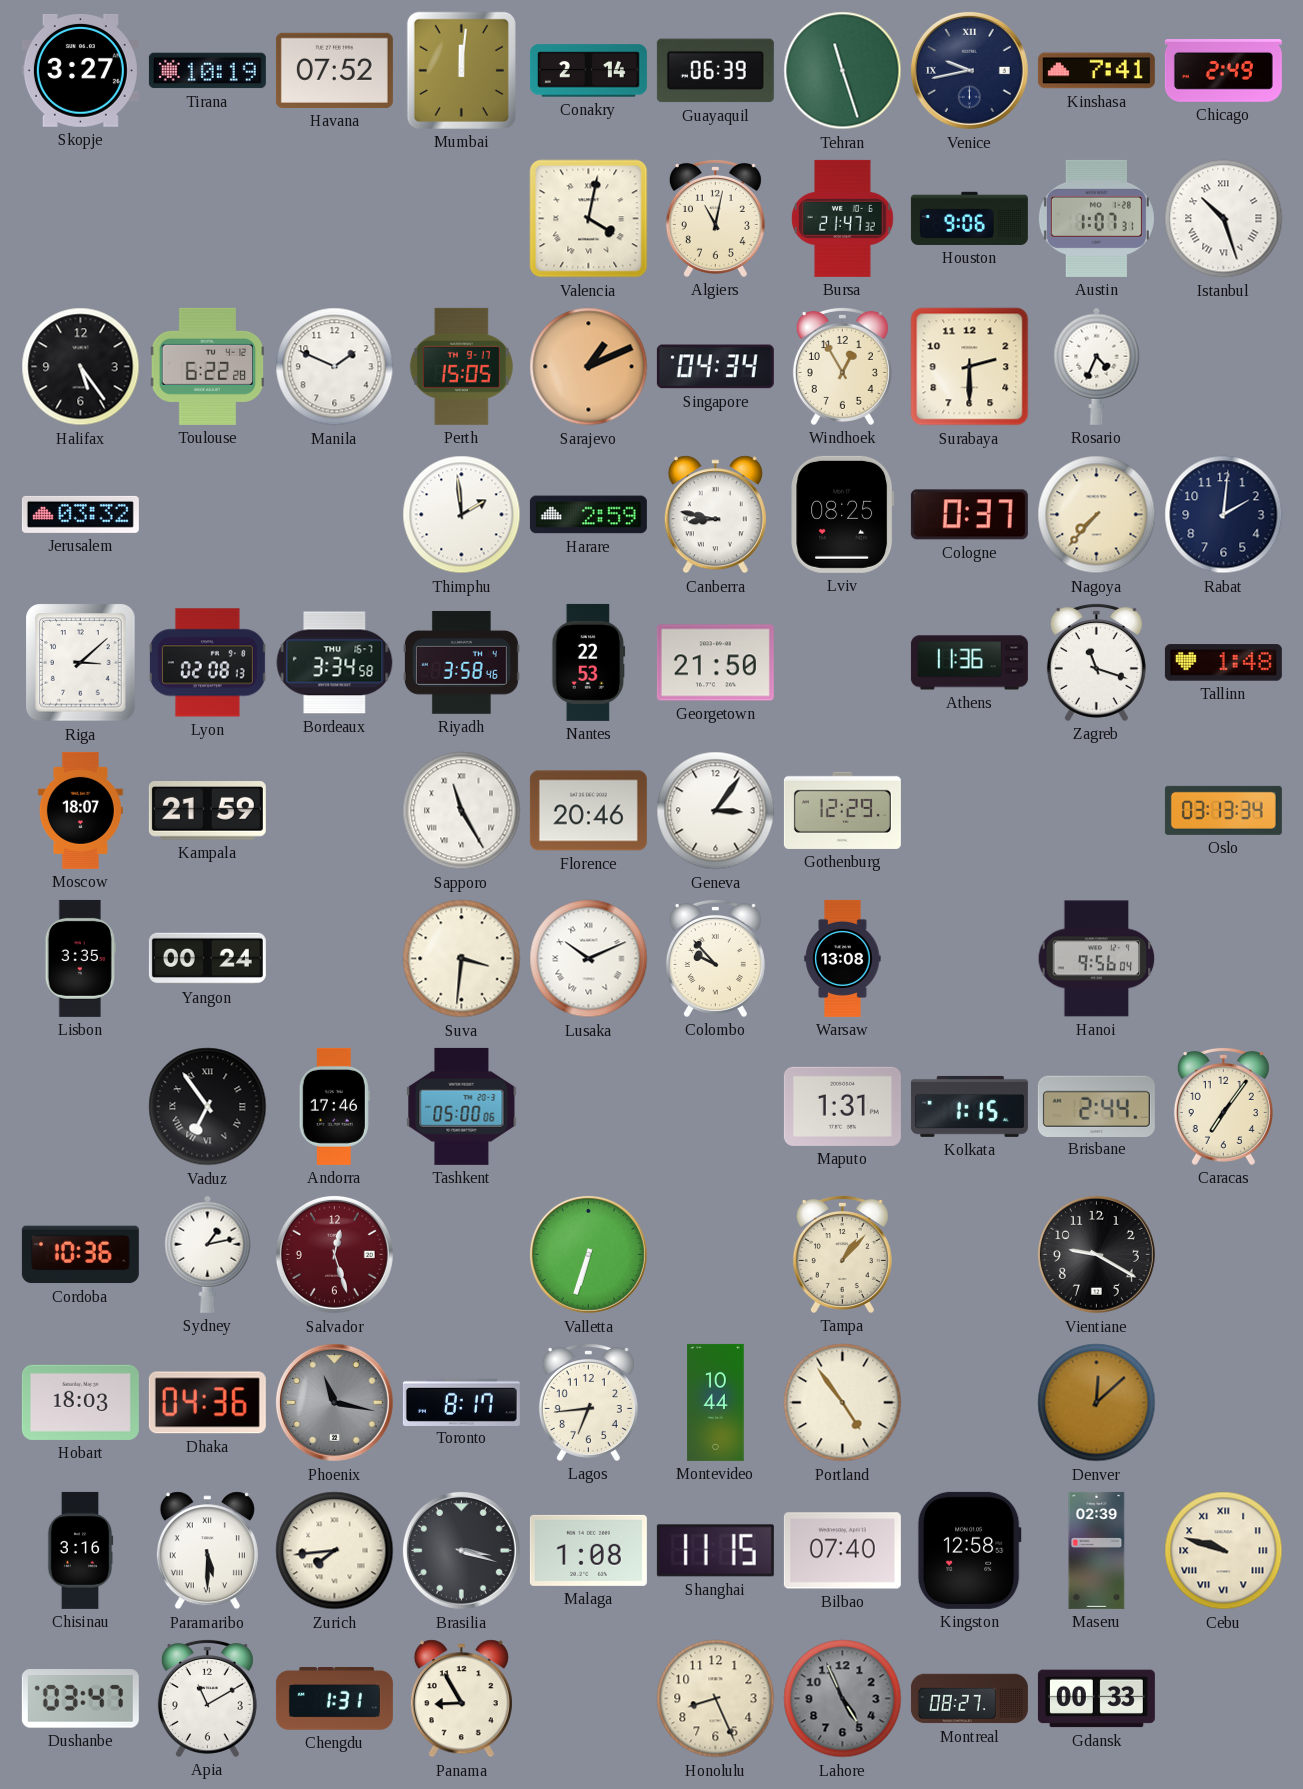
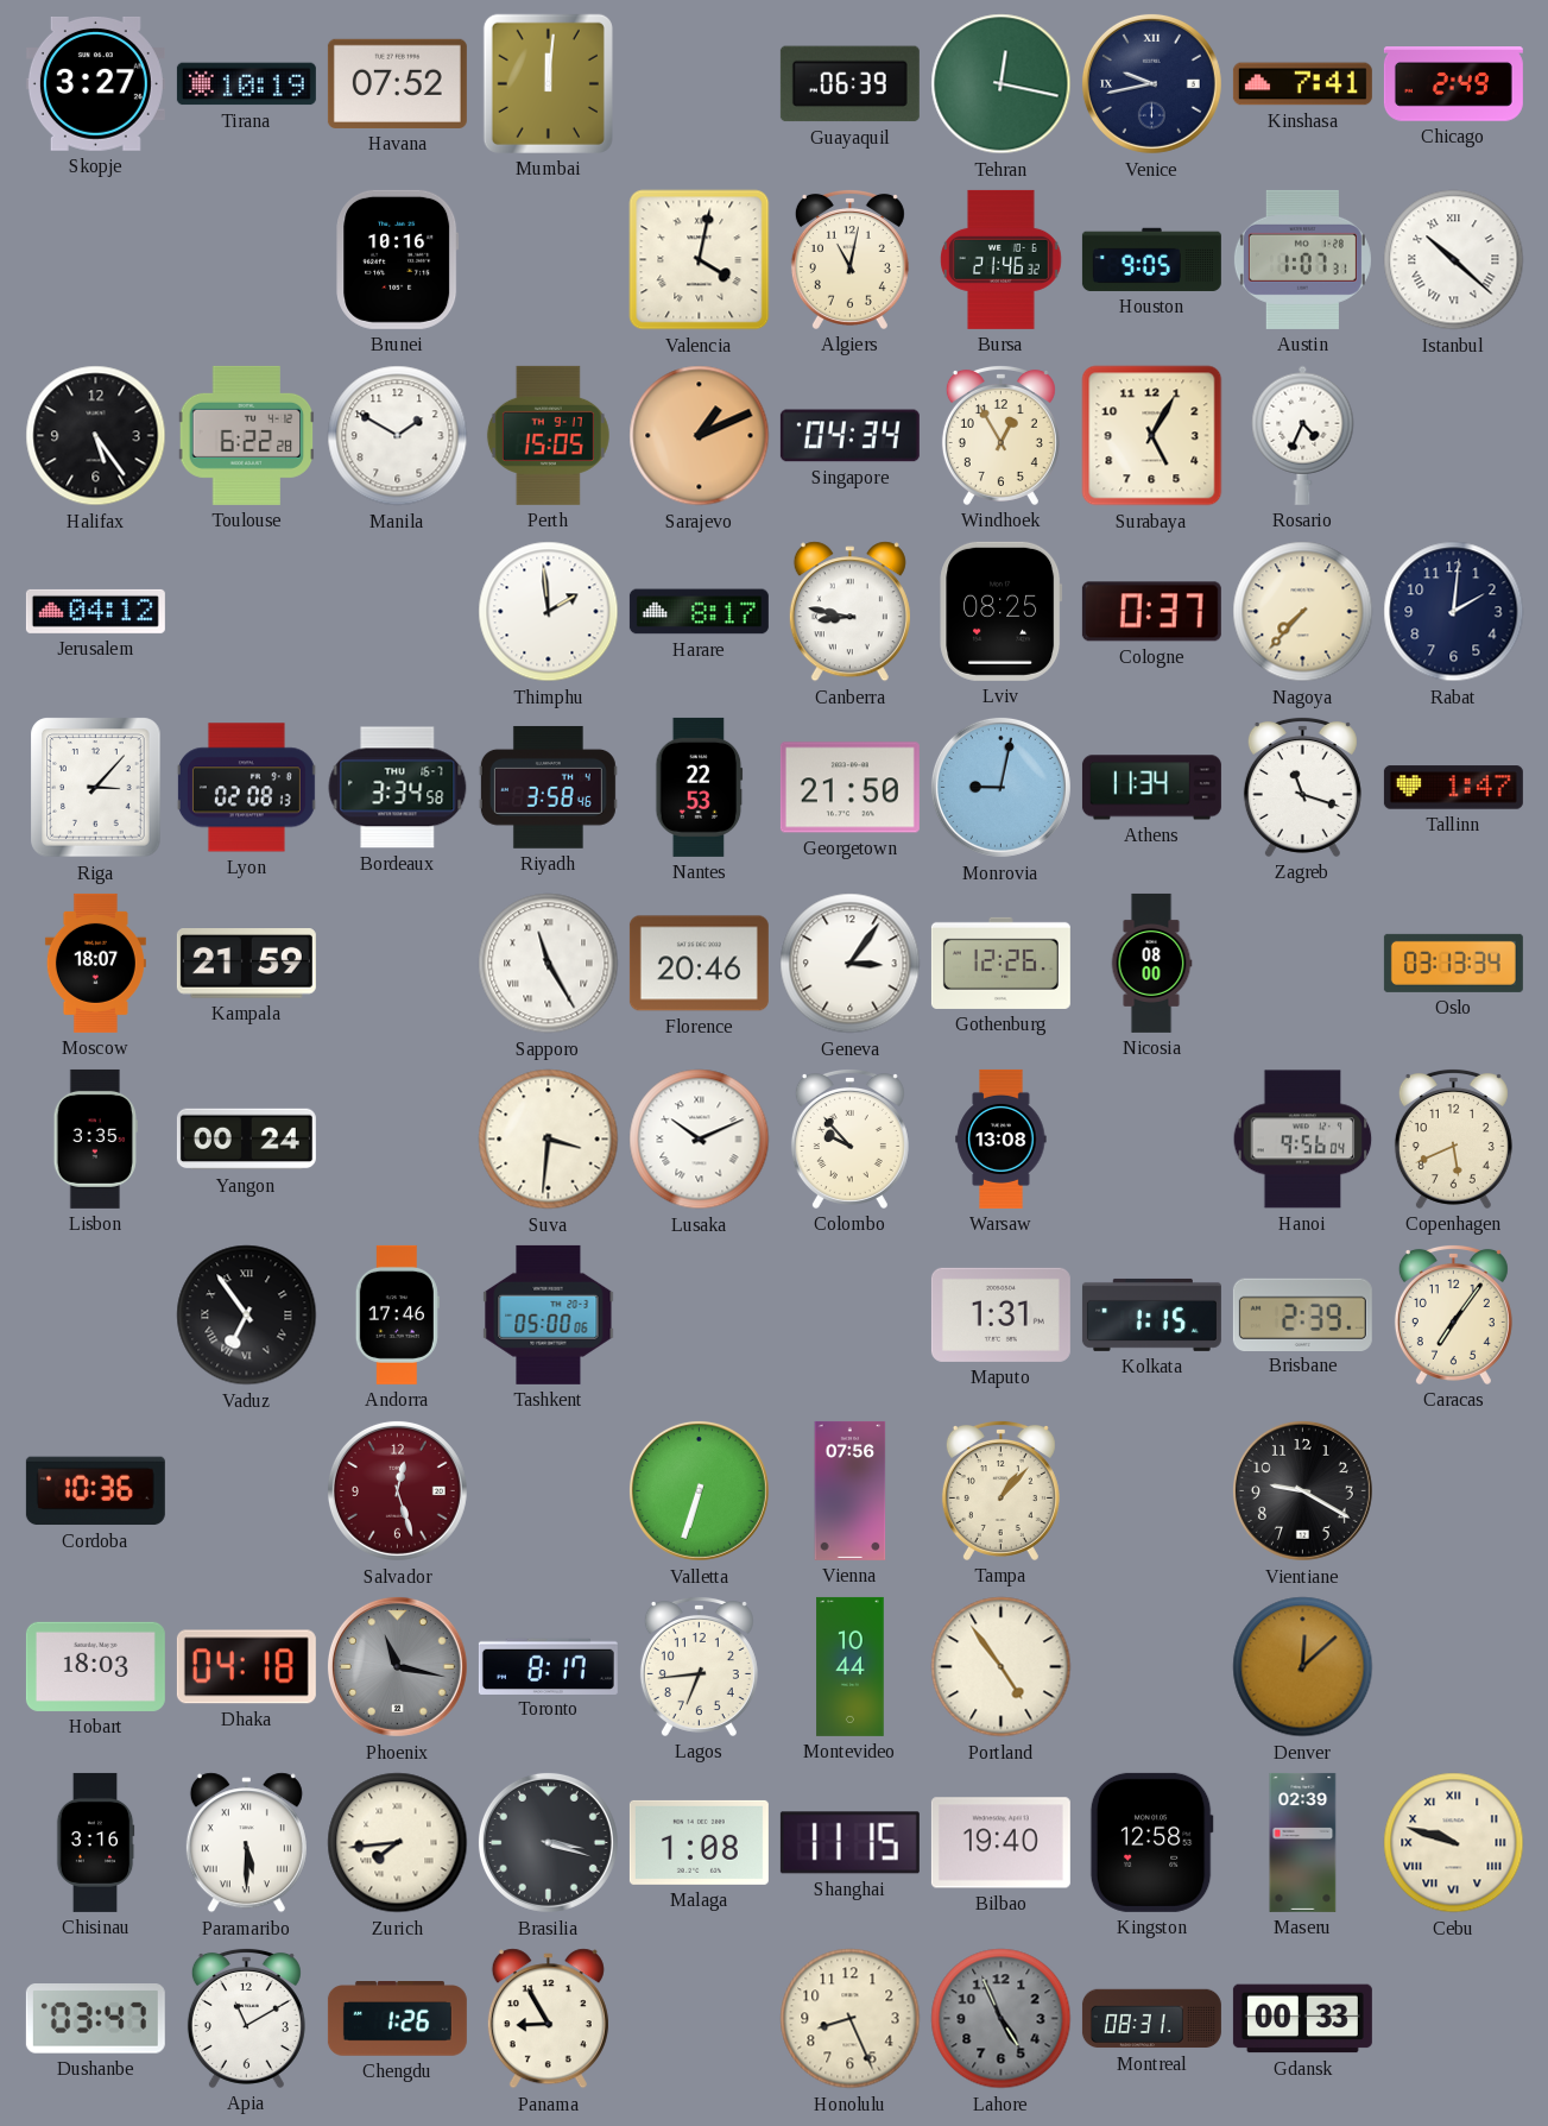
Conakry: 2:14 -> none
Tehran: 11:27 -> 12:17
Brunei: none -> 10:16
Bursa: 21:47 -> 21:46
Houston: 9:06 -> 9:05
Istanbul: 10:27 -> 10:22
Manila: 1:49 -> 1:50
Surabaya: 2:30 -> 5:05
Jerusalem: 03:32 -> 04:12
Harare: 2:59 -> 8:17
Riga: 3:08 -> 3:07
Monrovia: none -> 9:02
Athens: 11:36 -> 11:34
Tallinn: 1:48 -> 1:47
Gothenburg: 12:29 -> 12:26
Nicosia: none -> 08:00
Copenhagen: none -> 5:41
Brisbane: 2:44 -> 2:39
Sydney: 1:13 -> none
Vienna: none -> 07:56
Dhaka: 04:36 -> 04:18
Bilbao: 07:40 -> 19:40
Chengdu: 1:31 -> 1:26
Montreal: 08:27 -> 08:31
